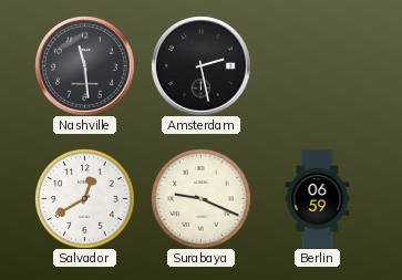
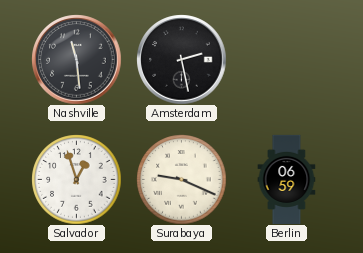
Salvador: 12:40 -> 12:57
